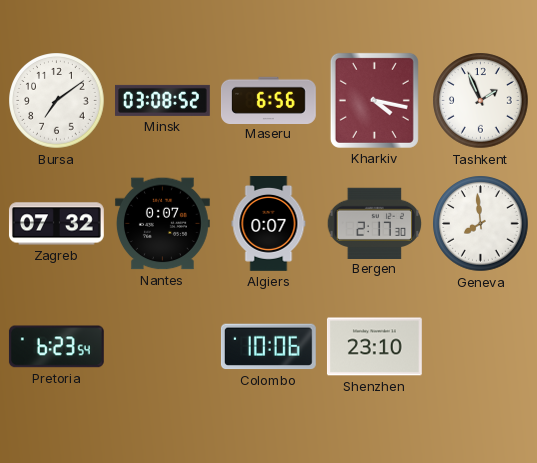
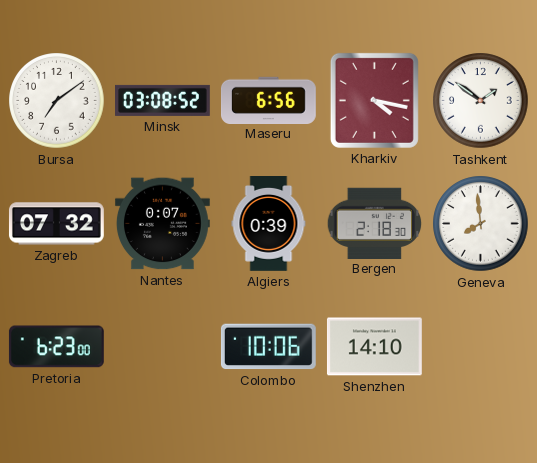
Tashkent: 1:56 -> 1:51
Algiers: 0:07 -> 0:39
Bergen: 2:17 -> 2:18
Pretoria: 6:23:54 -> 6:23:00
Shenzhen: 23:10 -> 14:10
